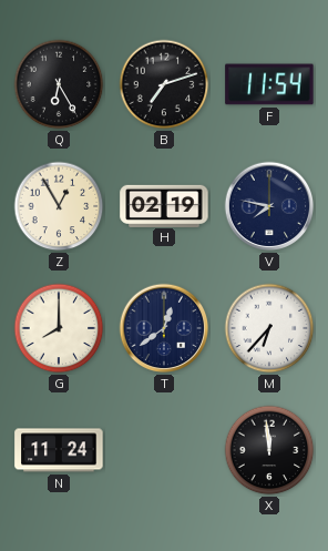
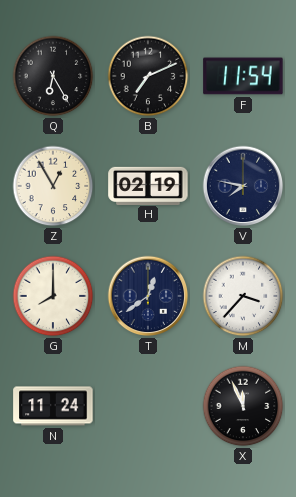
B: 7:12 -> 7:11
M: 6:37 -> 3:37
X: 11:59 -> 11:56
